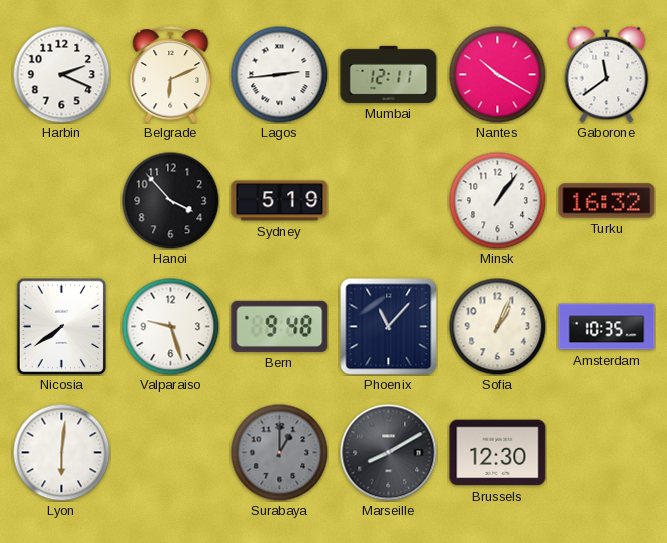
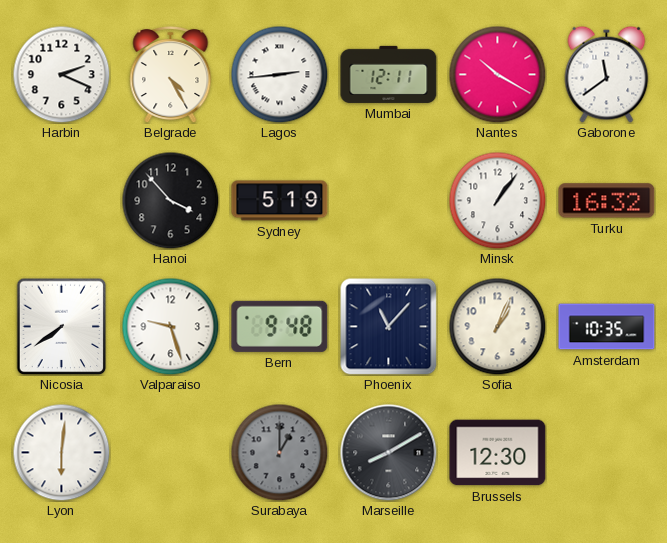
Belgrade: 6:11 -> 4:25
